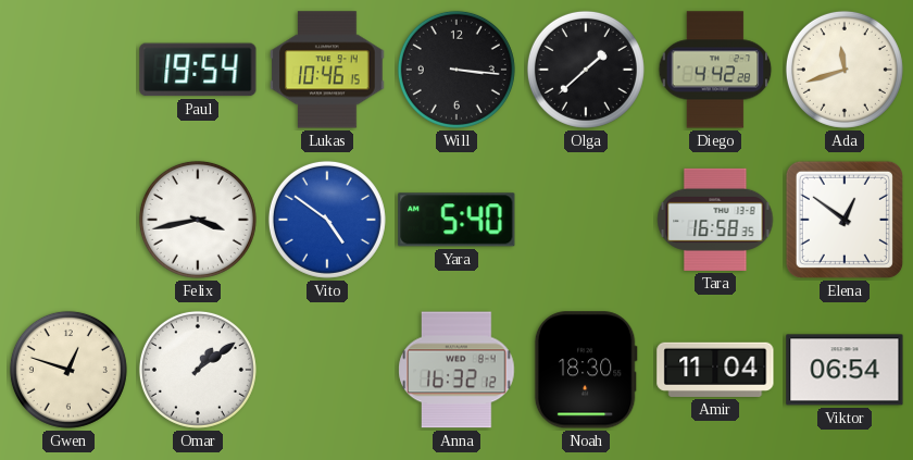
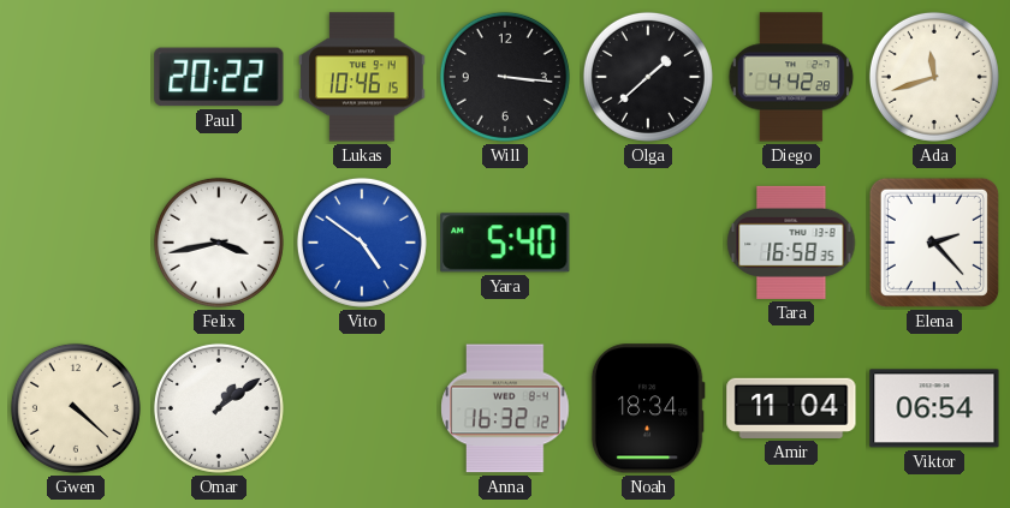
Paul: 19:54 -> 20:22
Elena: 12:51 -> 2:23
Gwen: 12:48 -> 4:22
Noah: 18:30 -> 18:34
